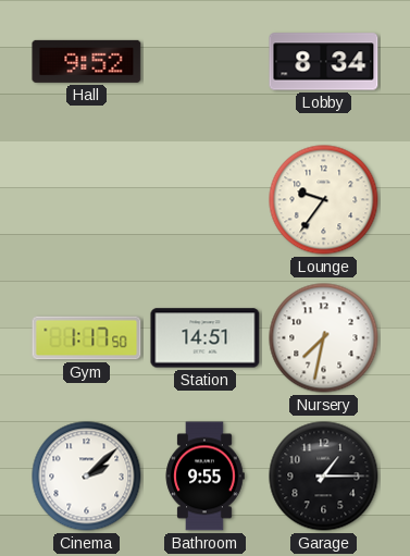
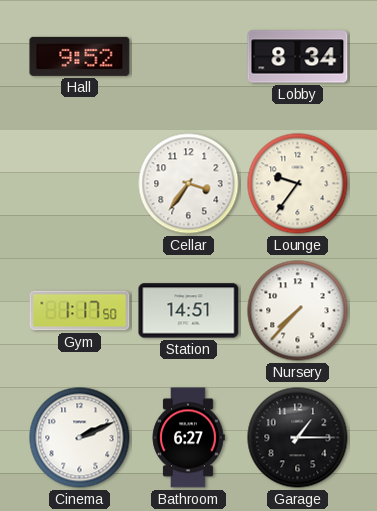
Cellar: none -> 3:36
Nursery: 7:32 -> 7:37
Cinema: 2:08 -> 2:11
Bathroom: 9:55 -> 6:27
